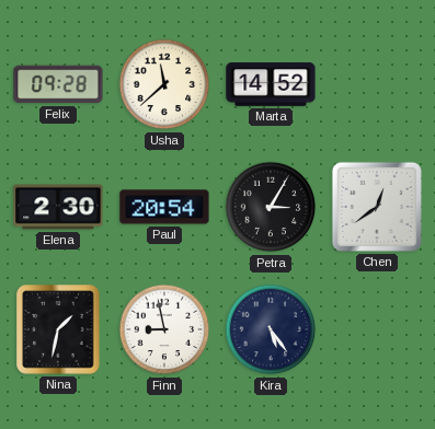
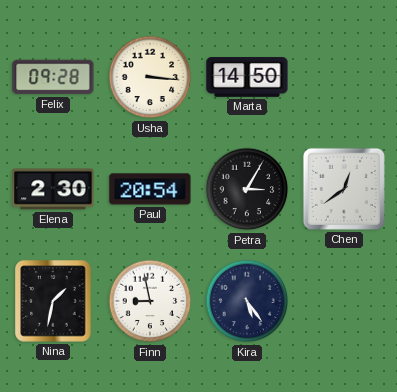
Usha: 11:38 -> 3:16
Marta: 14:52 -> 14:50
